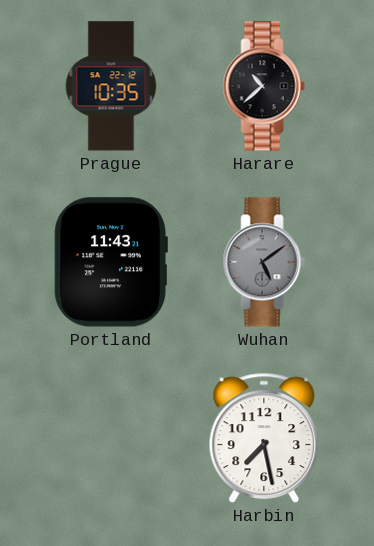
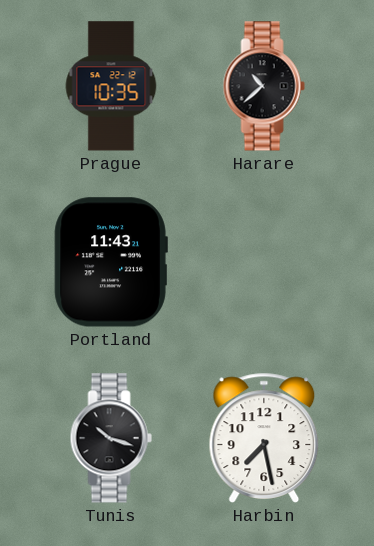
Wuhan: 5:09 -> none
Tunis: none -> 10:18
